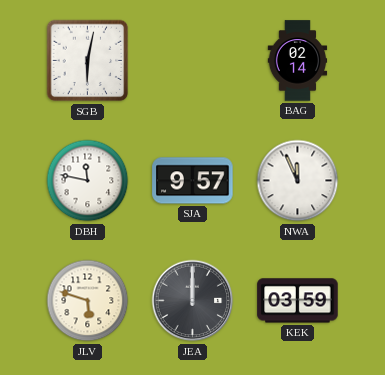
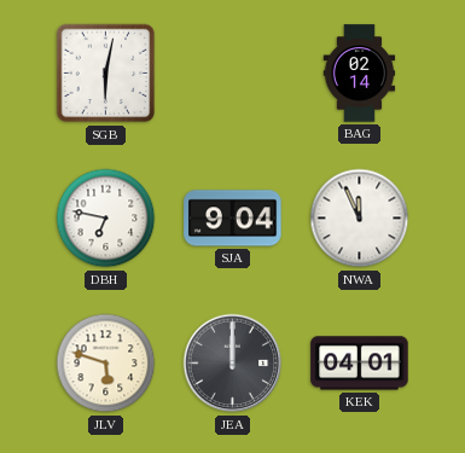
DBH: 11:47 -> 6:47
SJA: 9:57 -> 9:04
KEK: 03:59 -> 04:01
